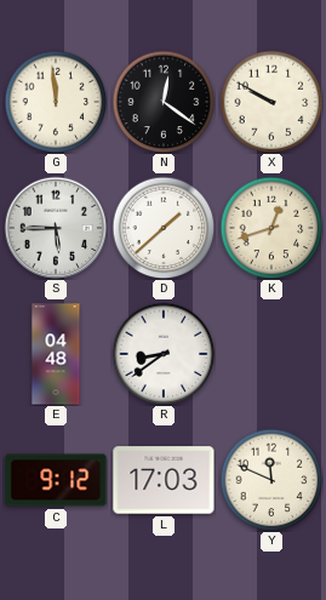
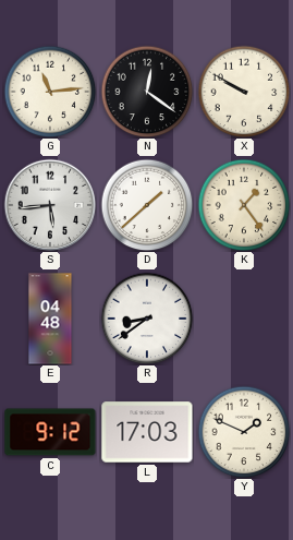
G: 11:59 -> 11:14
S: 5:45 -> 5:44
K: 12:42 -> 1:24
Y: 11:49 -> 1:49
